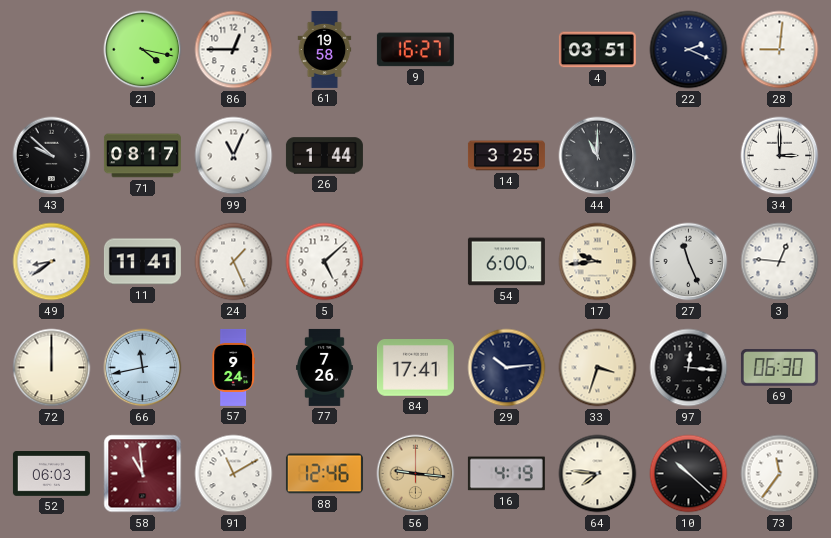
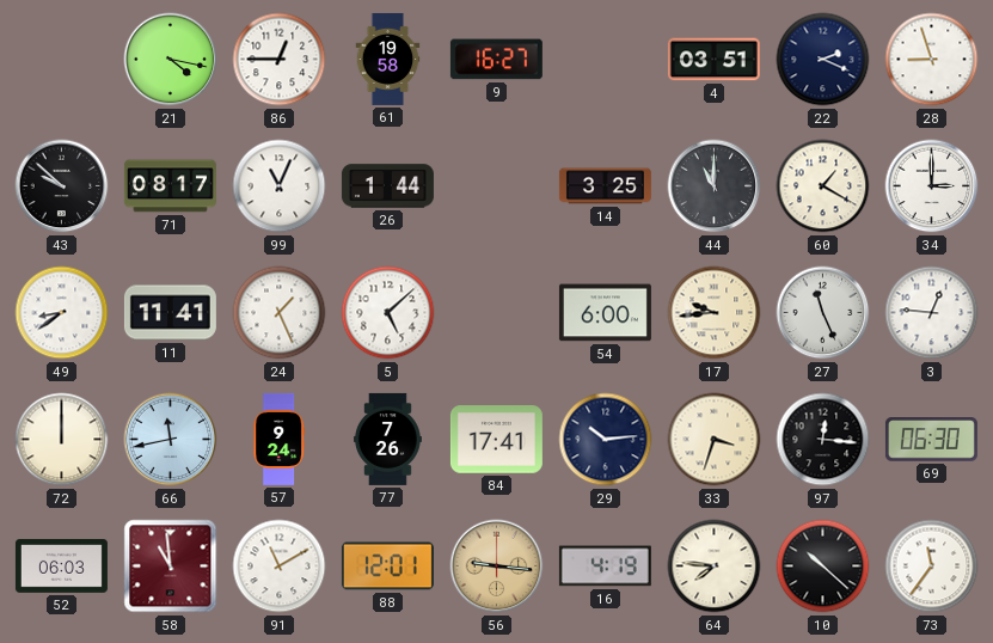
28: 9:01 -> 8:57
60: none -> 1:20
88: 12:46 -> 12:01
